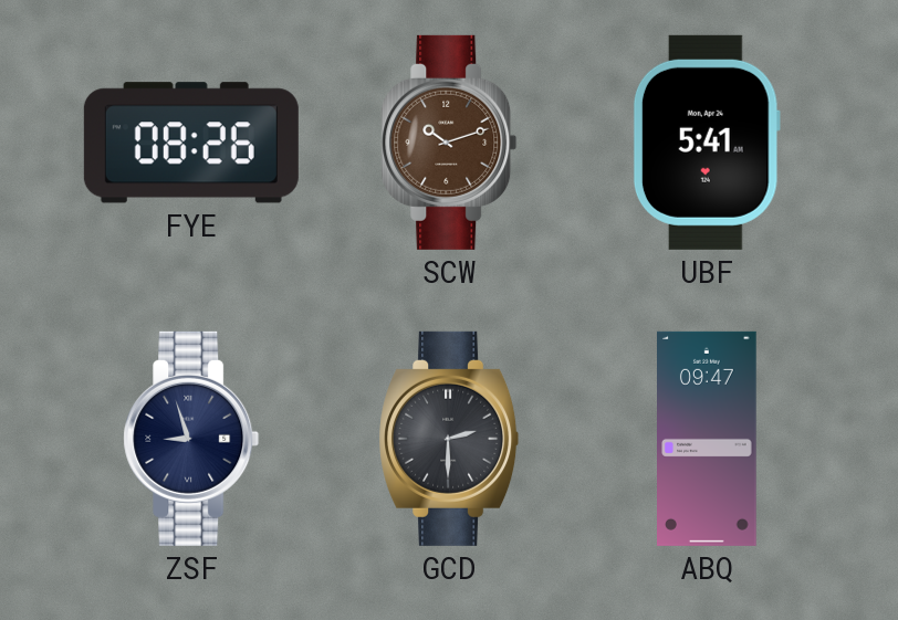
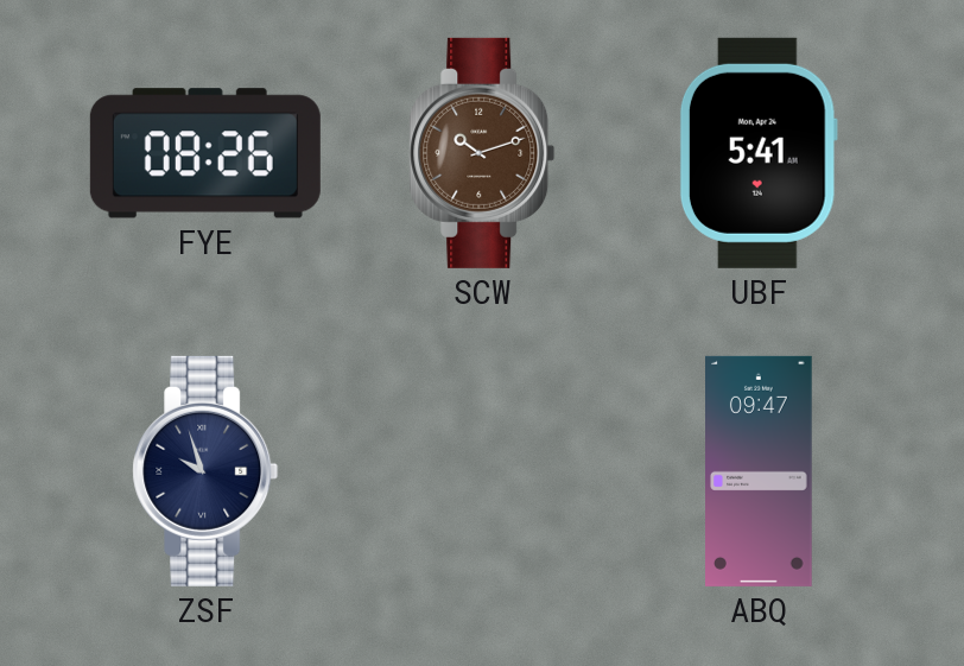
ZSF: 8:57 -> 9:57
GCD: 2:30 -> none
